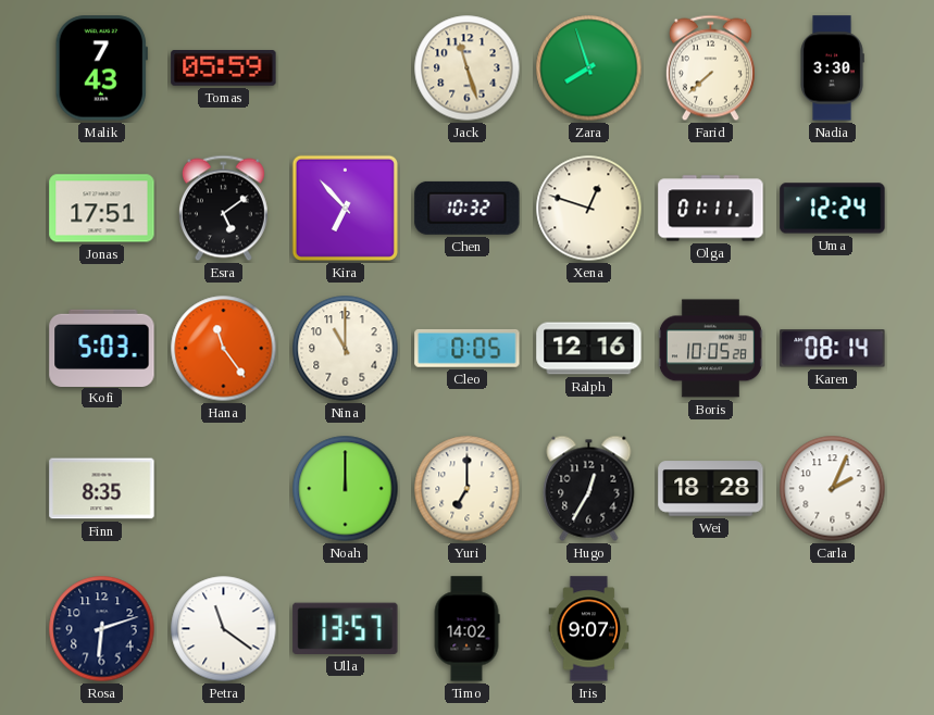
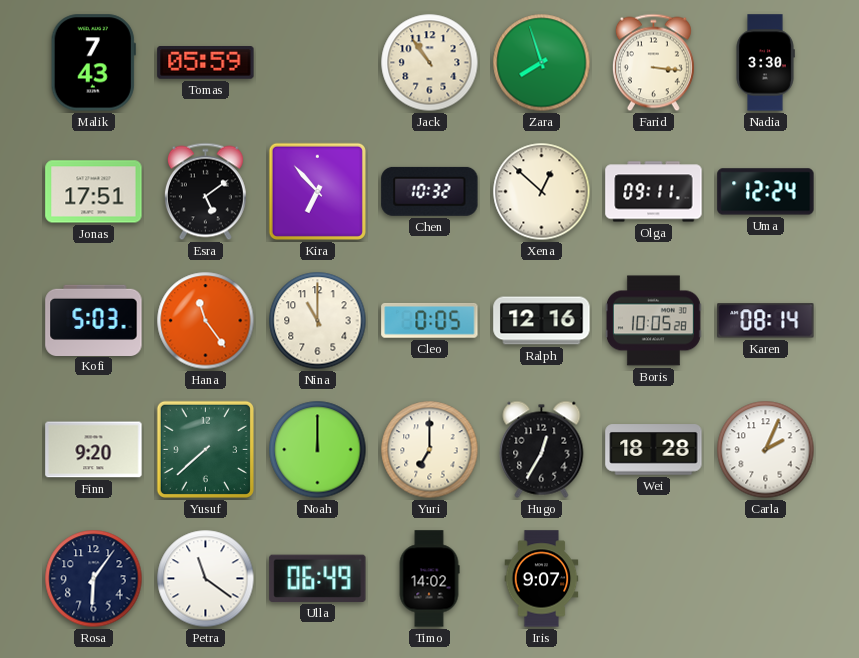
Jack: 11:27 -> 10:54
Farid: 7:38 -> 3:16
Xena: 12:48 -> 12:52
Olga: 01:11 -> 09:11
Finn: 8:35 -> 9:20
Yusuf: none -> 7:38
Rosa: 6:12 -> 6:06
Ulla: 13:57 -> 06:49
